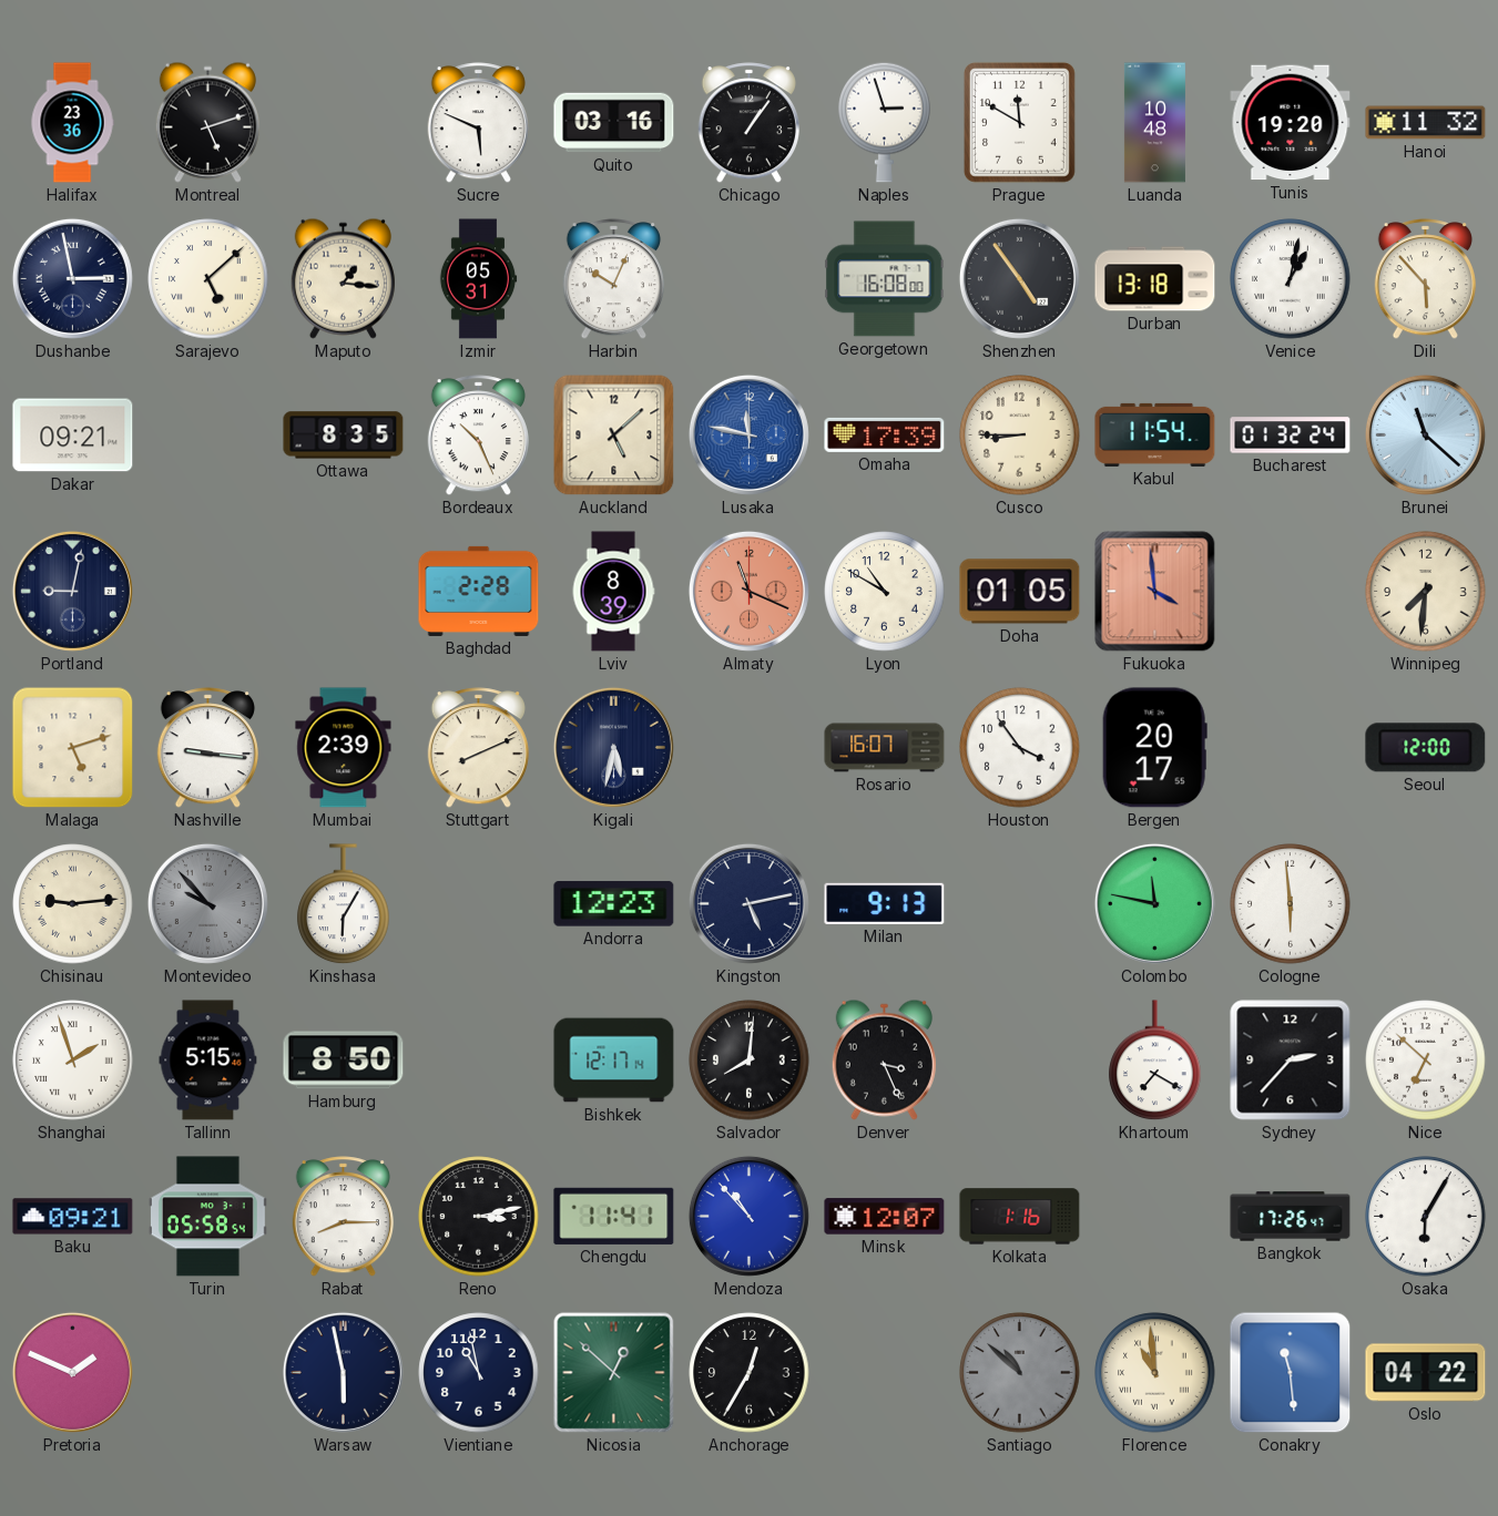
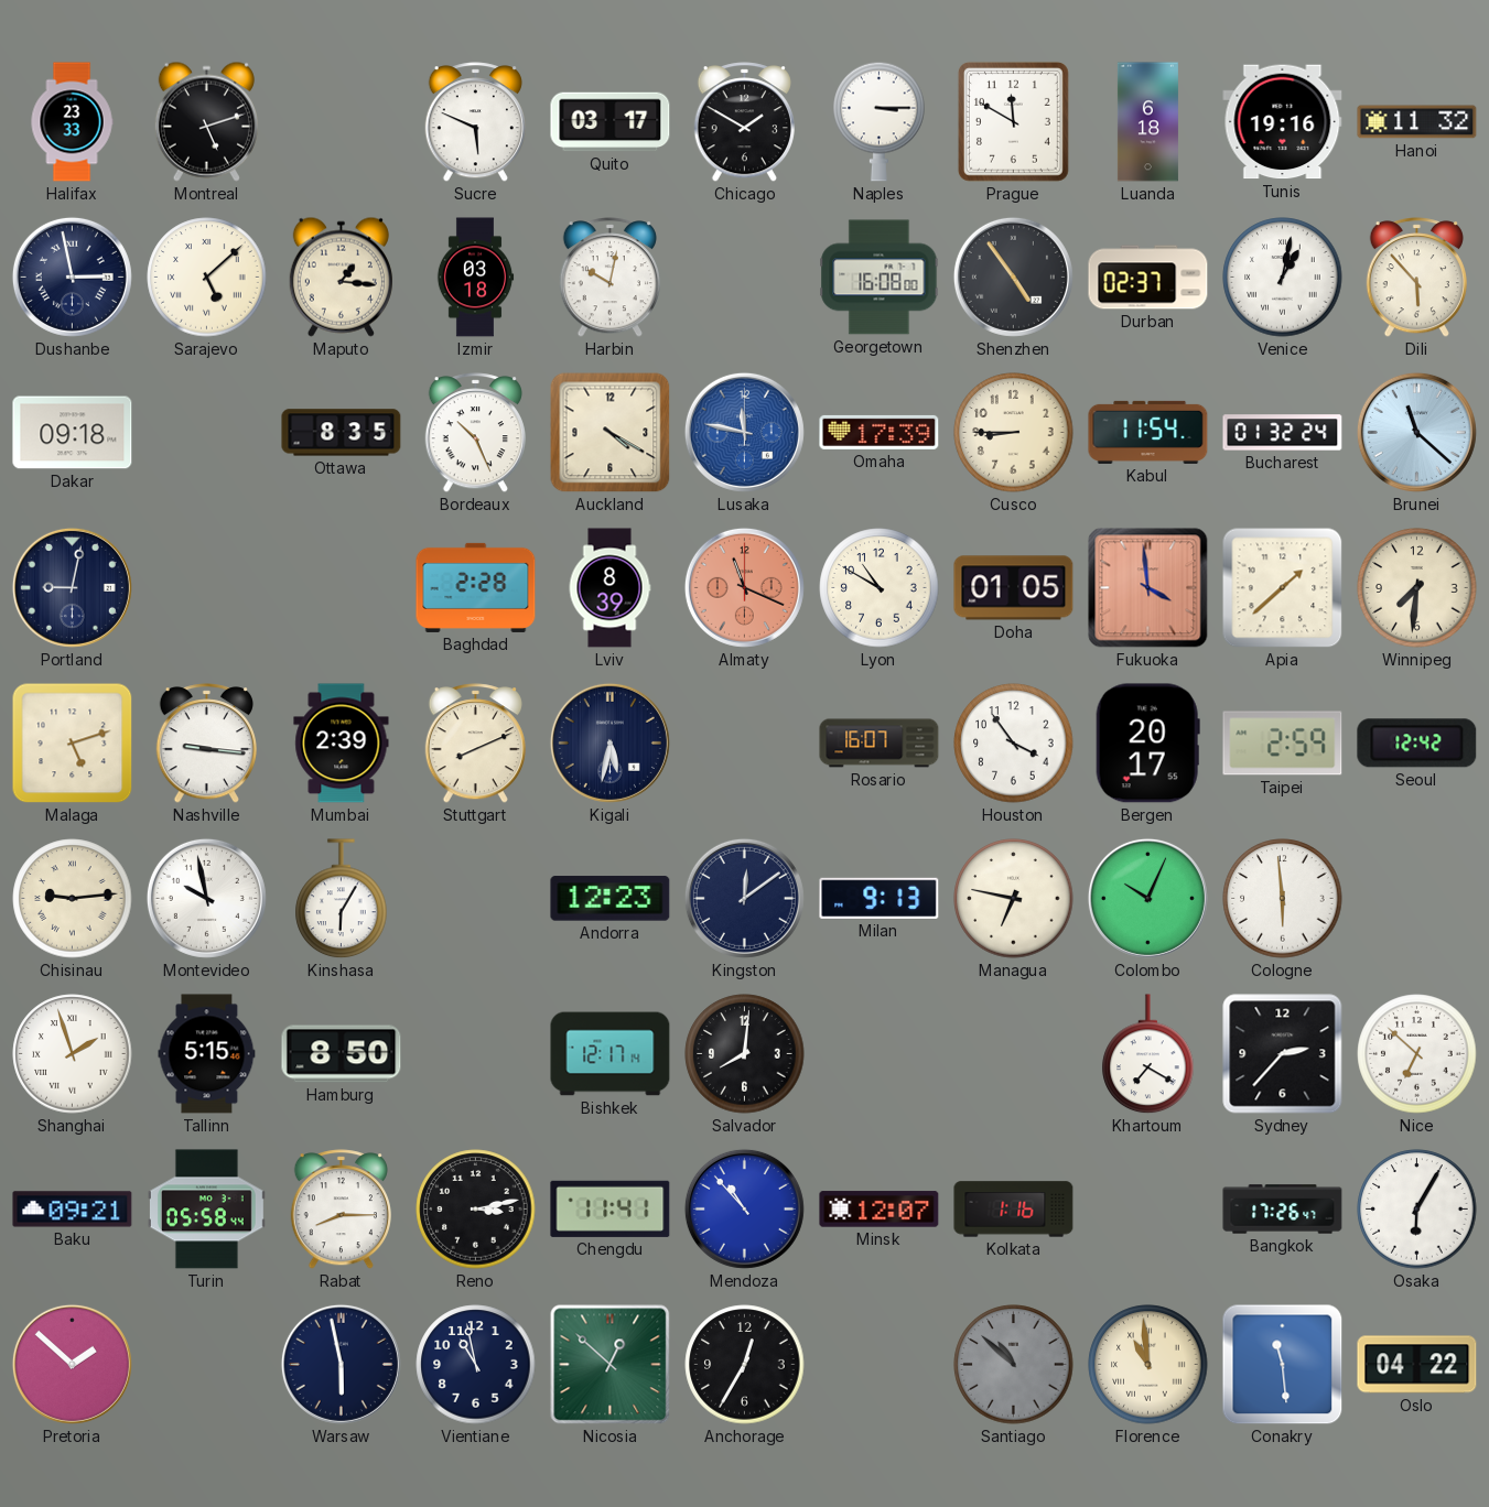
Halifax: 23:36 -> 23:33
Quito: 03:16 -> 03:17
Chicago: 1:06 -> 1:50
Naples: 2:57 -> 3:15
Luanda: 10:48 -> 6:18
Tunis: 19:20 -> 19:16
Izmir: 05:31 -> 03:18
Harbin: 10:04 -> 10:02
Durban: 13:18 -> 02:37
Dakar: 09:21 -> 09:18
Auckland: 5:08 -> 4:20
Apia: none -> 1:38
Taipei: none -> 2:59
Seoul: 12:00 -> 12:42
Montevideo: 9:53 -> 9:58
Montevideo dial: grey -> white
Kingston: 5:13 -> 12:09
Managua: none -> 6:47
Colombo: 11:47 -> 10:04
Denver: 3:26 -> none
Turin: 05:58:54 -> 05:58:44
Pretoria: 1:49 -> 1:52
